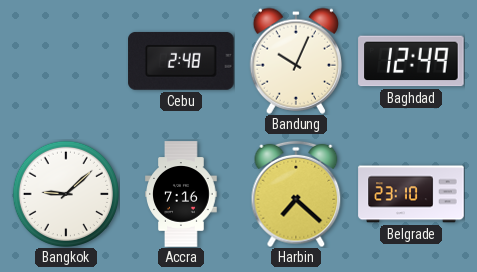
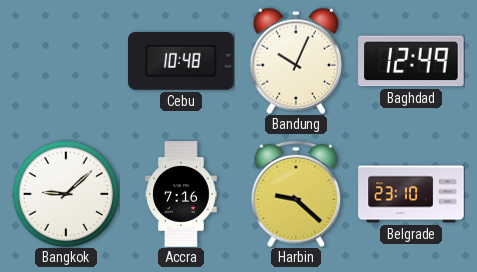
Cebu: 2:48 -> 10:48
Harbin: 7:22 -> 9:22
